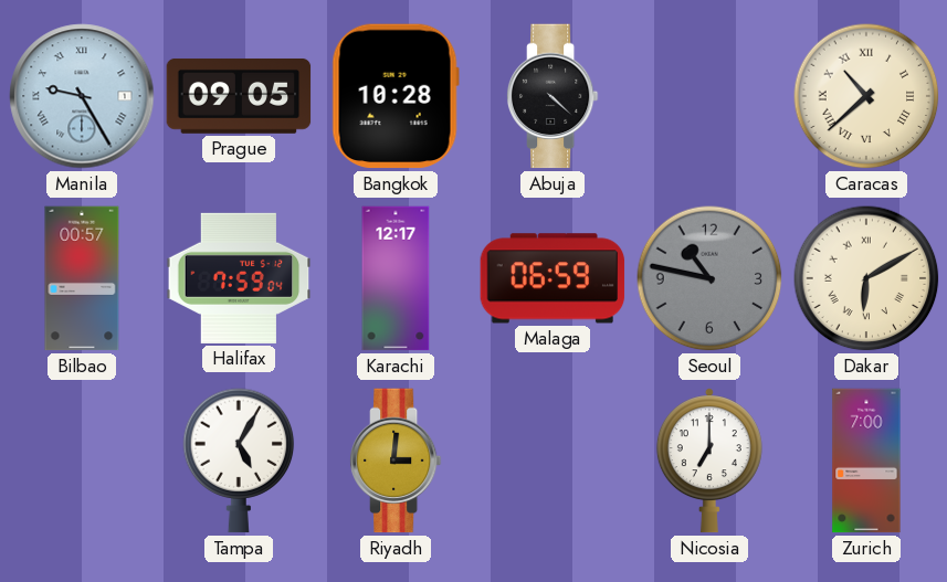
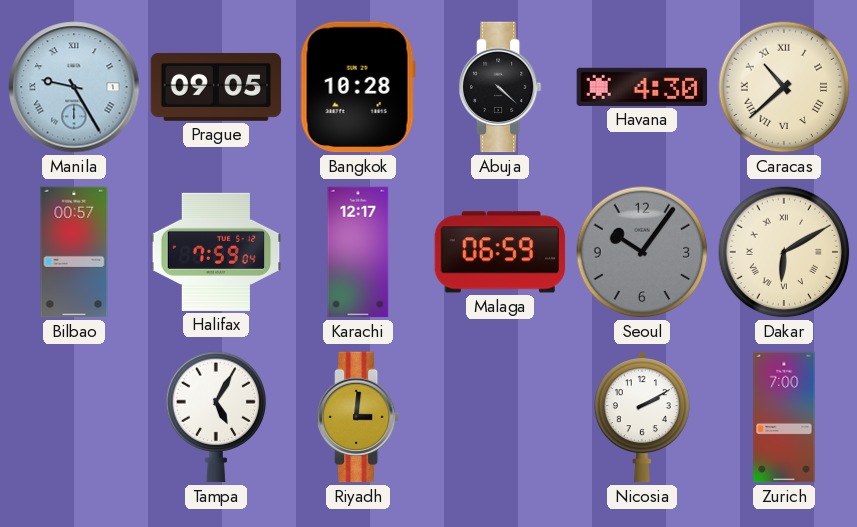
Havana: none -> 4:30
Seoul: 10:47 -> 10:06
Nicosia: 7:00 -> 2:10
